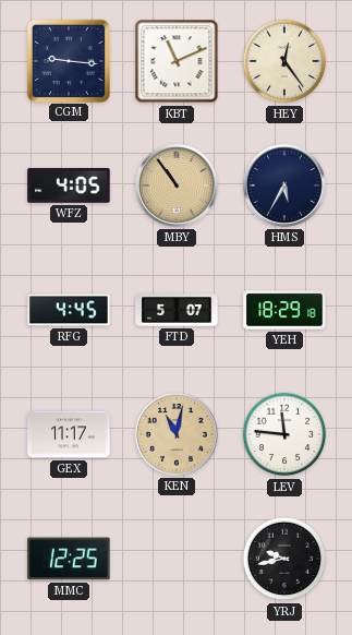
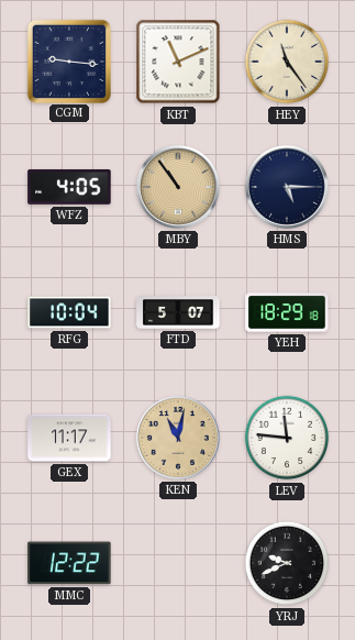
HEY: 12:24 -> 11:24
HMS: 5:35 -> 5:15
RFG: 4:45 -> 10:04
MMC: 12:25 -> 12:22
YRJ: 9:43 -> 9:41
